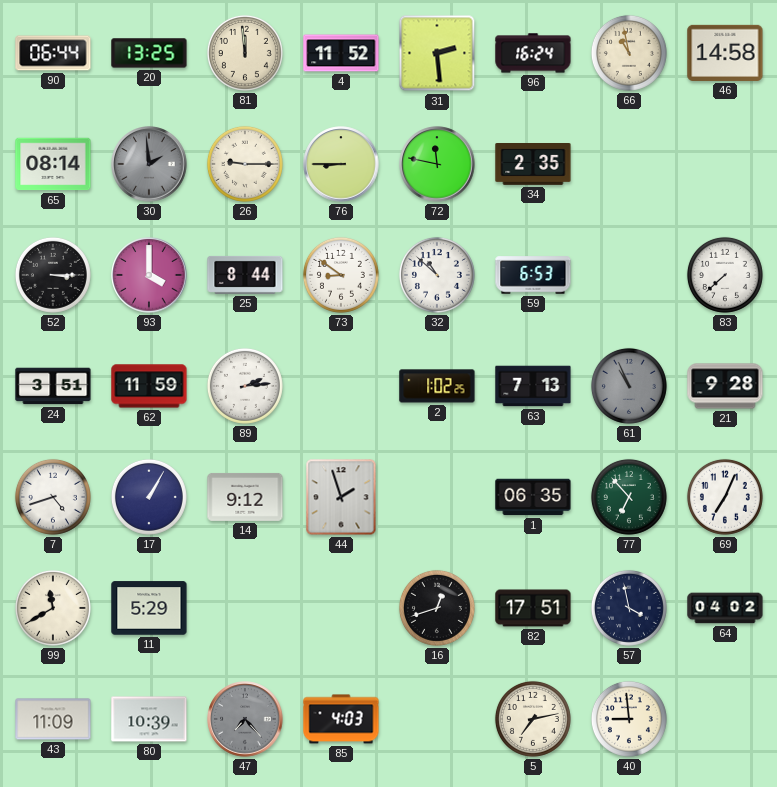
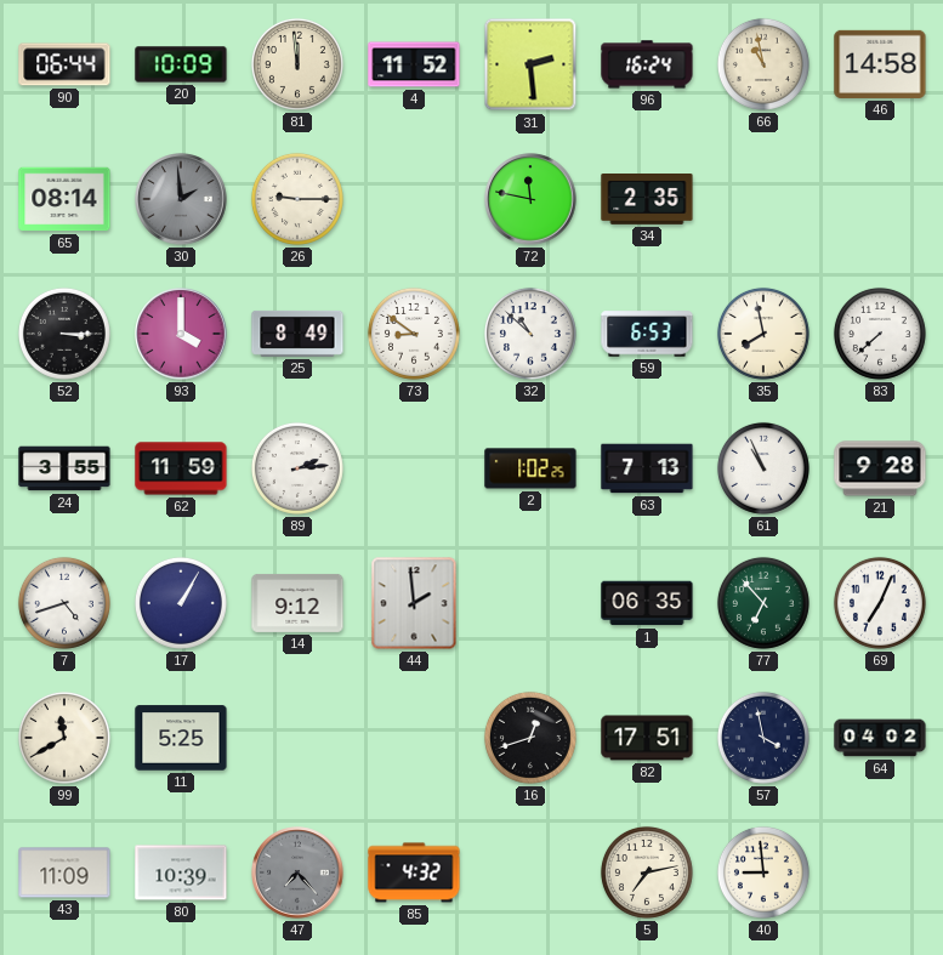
20: 13:25 -> 10:09
76: 8:45 -> none
25: 8:44 -> 8:49
35: none -> 7:58
24: 3:51 -> 3:55
61 dial: grey -> white
44: 1:57 -> 1:59
11: 5:29 -> 5:25
85: 4:03 -> 4:32
